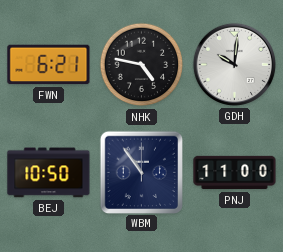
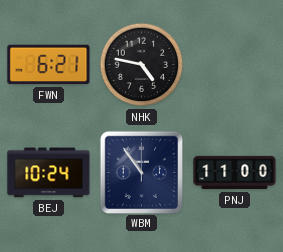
GDH: 10:01 -> none
BEJ: 10:50 -> 10:24
